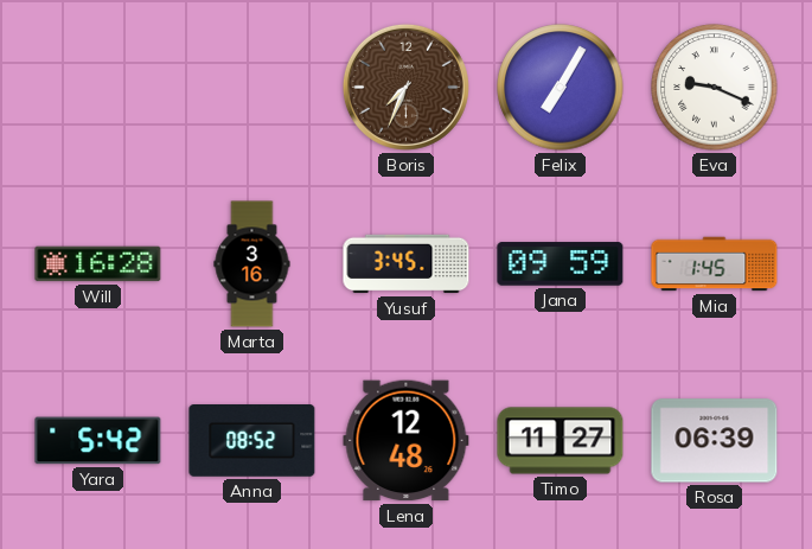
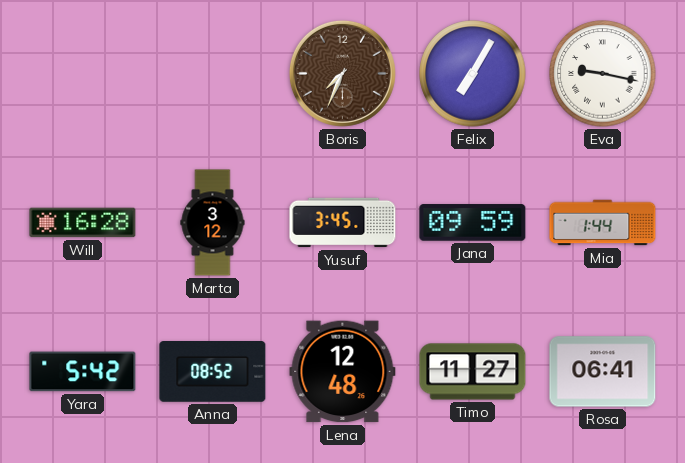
Eva: 9:19 -> 9:17
Marta: 3:16 -> 3:12
Mia: 1:45 -> 1:44
Rosa: 06:39 -> 06:41
